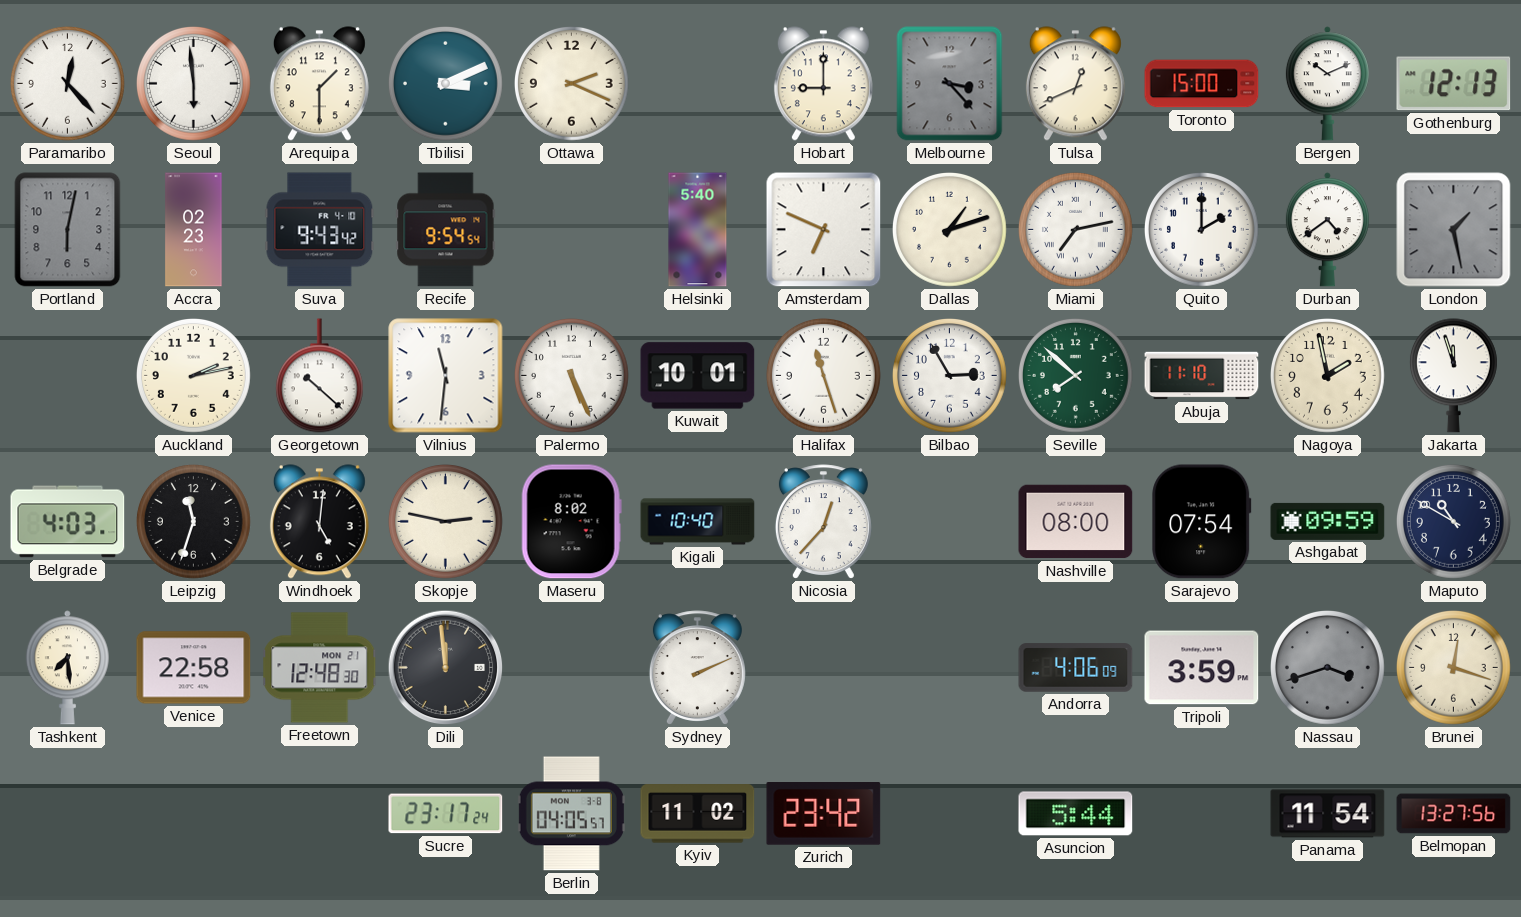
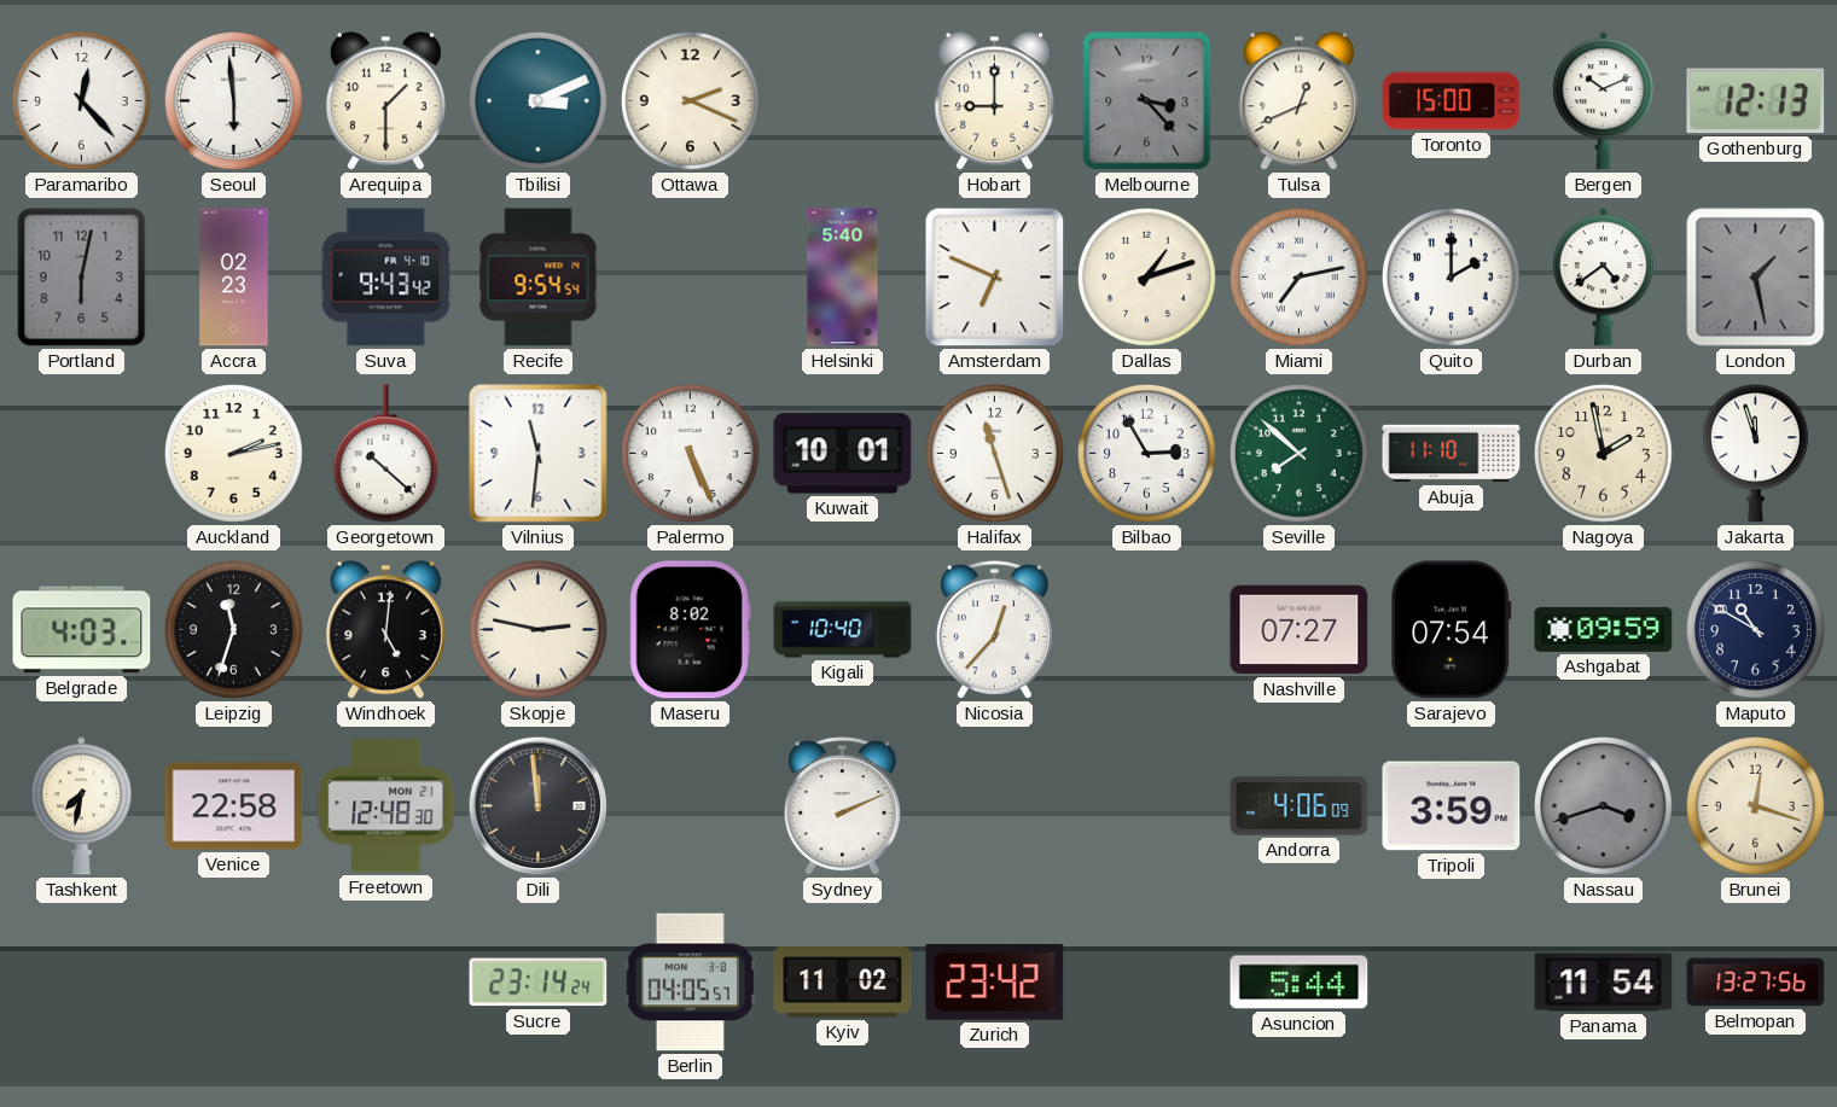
Nashville: 08:00 -> 07:27
Tashkent: 7:29 -> 7:32
Sucre: 23:17 -> 23:14
